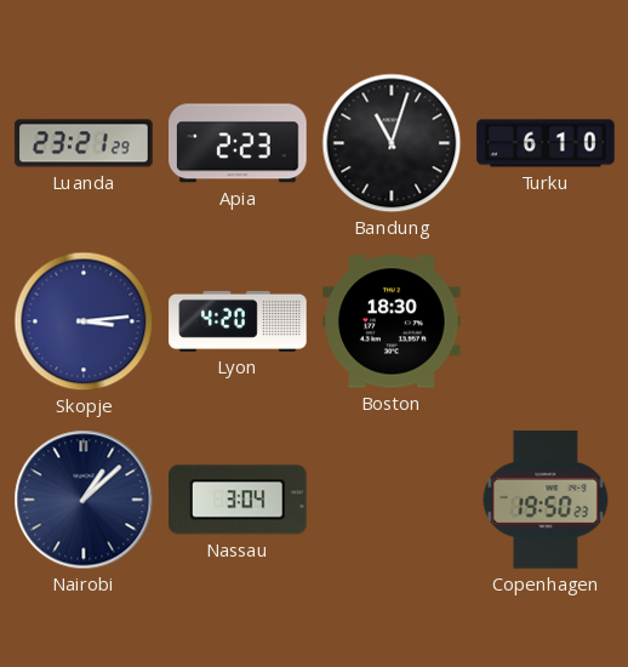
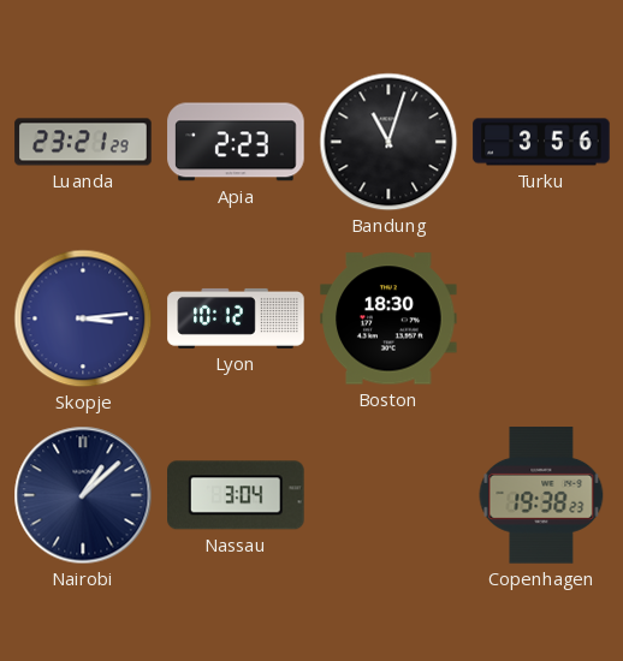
Turku: 6:10 -> 3:56
Lyon: 4:20 -> 10:12
Copenhagen: 19:50 -> 19:38
